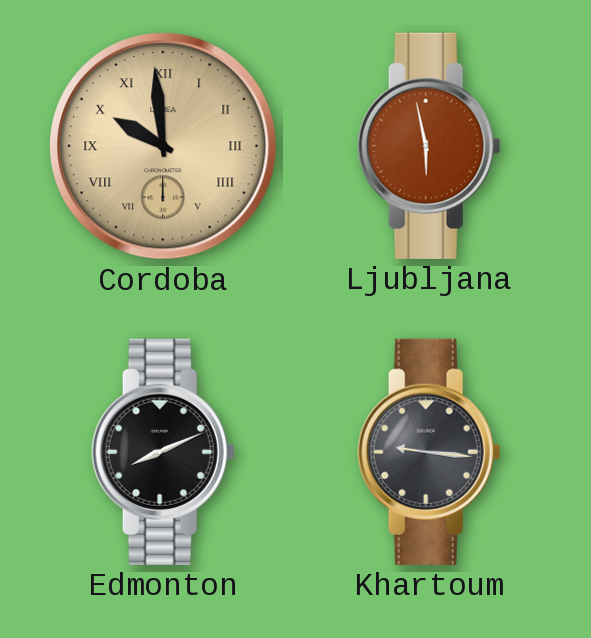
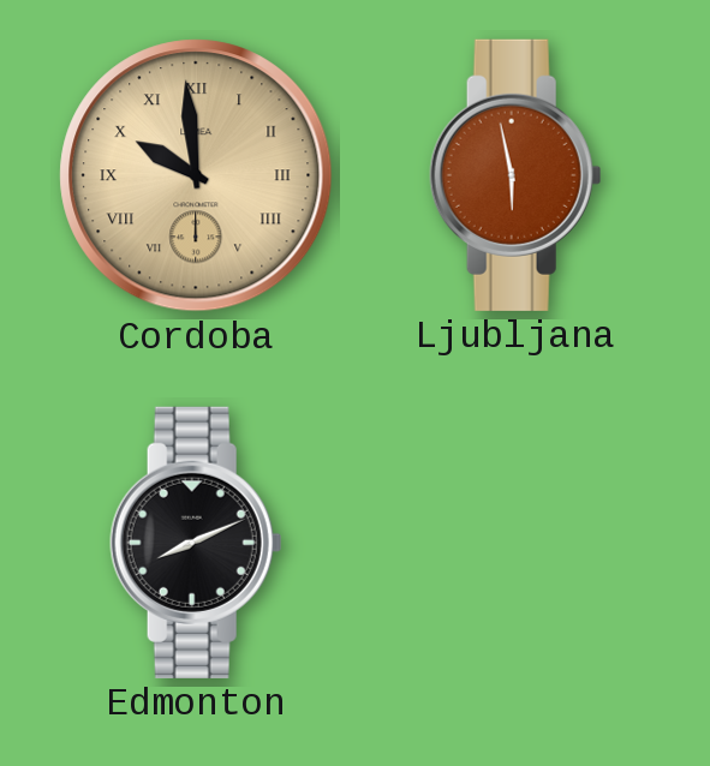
Khartoum: 9:16 -> none
